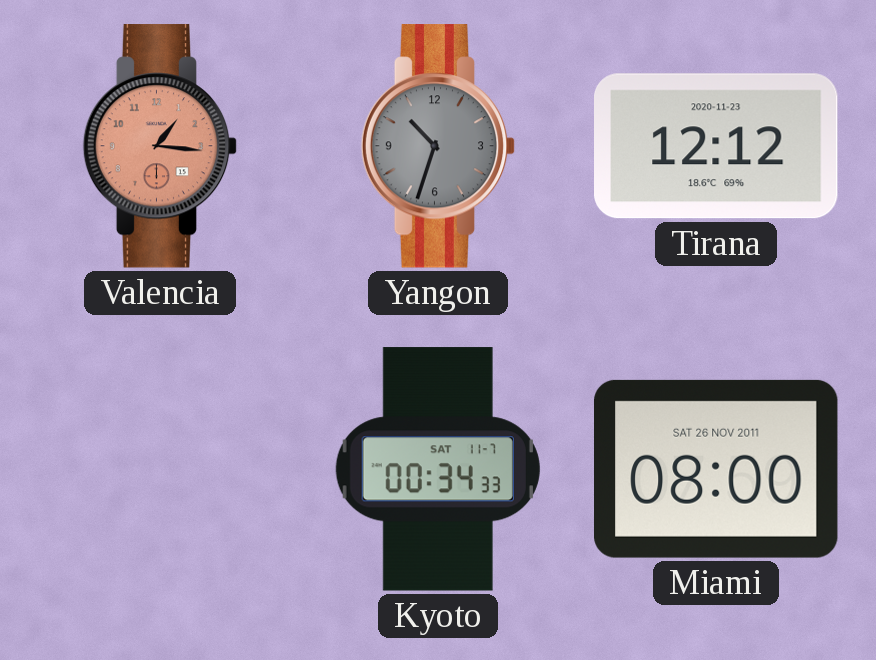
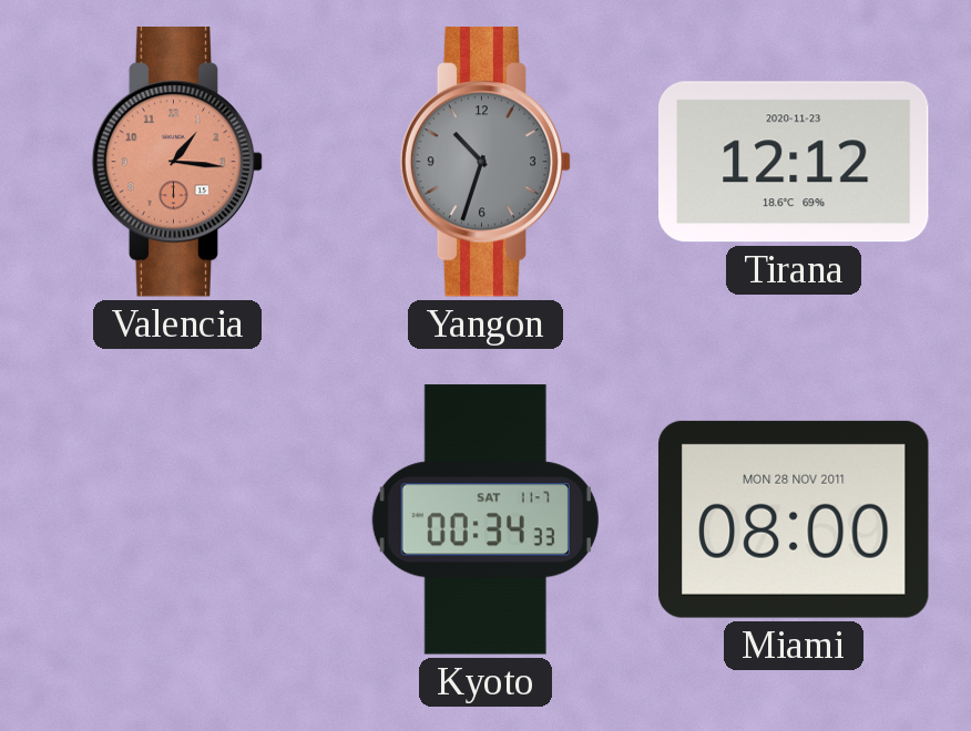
Miami date: SAT 26 NOV 2011 -> MON 28 NOV 2011
